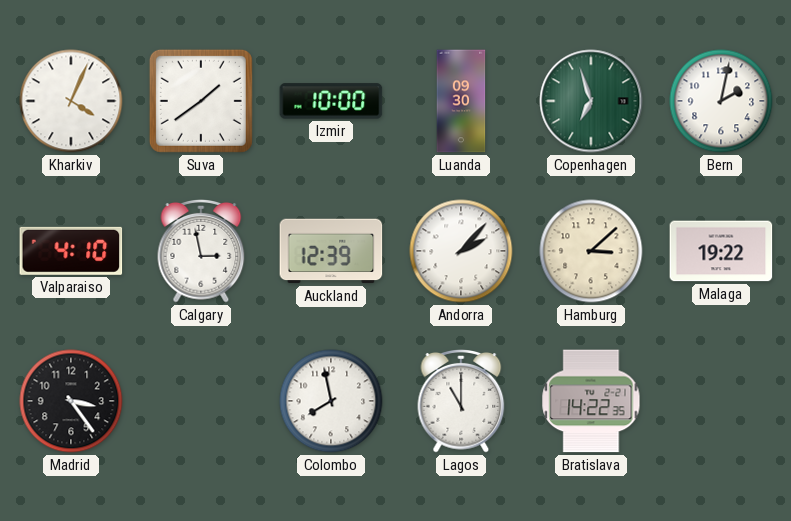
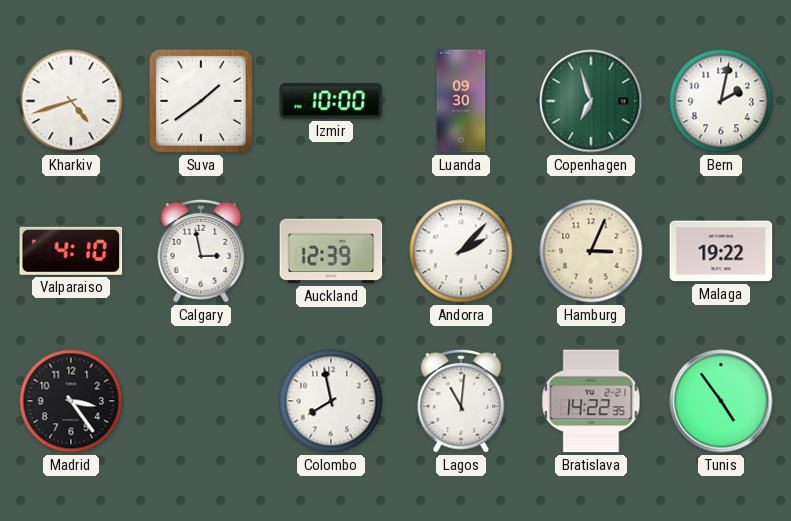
Kharkiv: 4:04 -> 4:42
Hamburg: 3:08 -> 3:04
Lagos: 11:00 -> 11:01
Tunis: none -> 4:54
